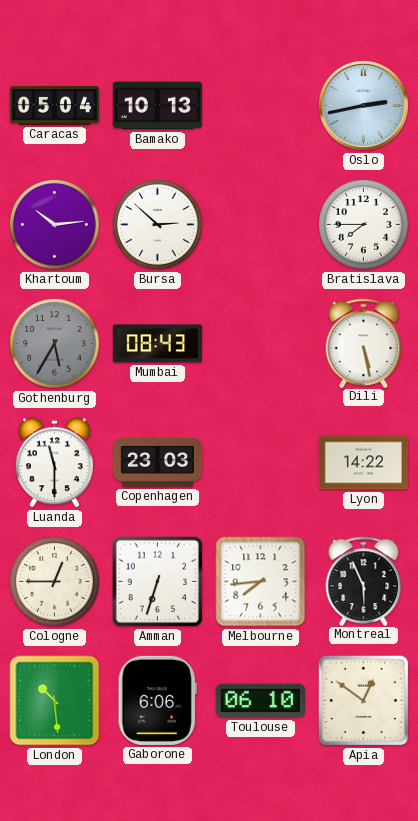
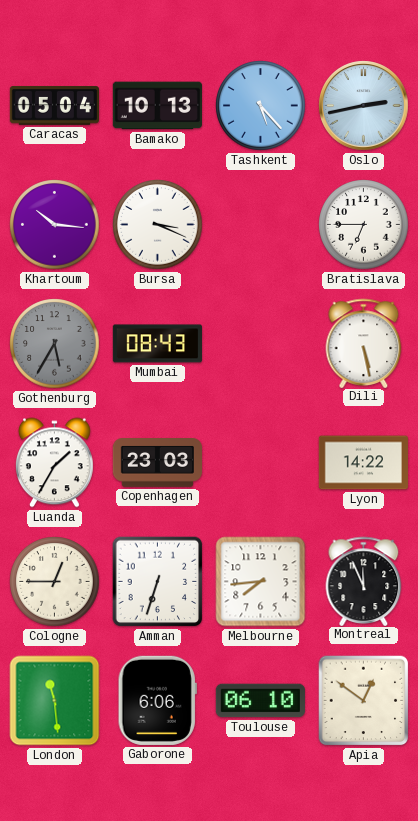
Tashkent: none -> 5:23
Khartoum: 10:14 -> 10:16
Bursa: 2:52 -> 3:19
Bratislava: 7:45 -> 6:45
Luanda: 11:30 -> 1:35
Montreal: 5:56 -> 11:56
London: 10:29 -> 11:29
